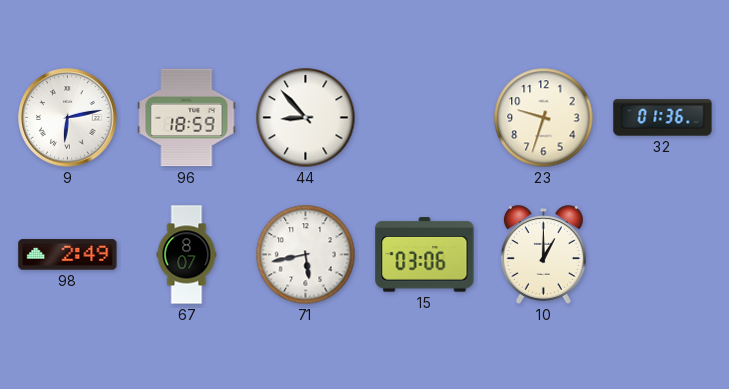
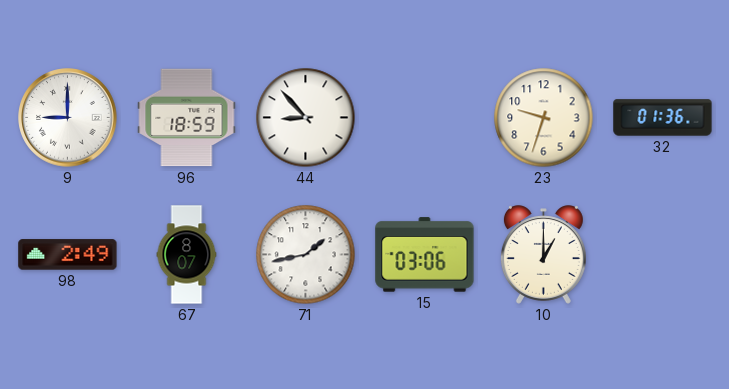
9: 6:13 -> 9:00
71: 5:43 -> 1:43
